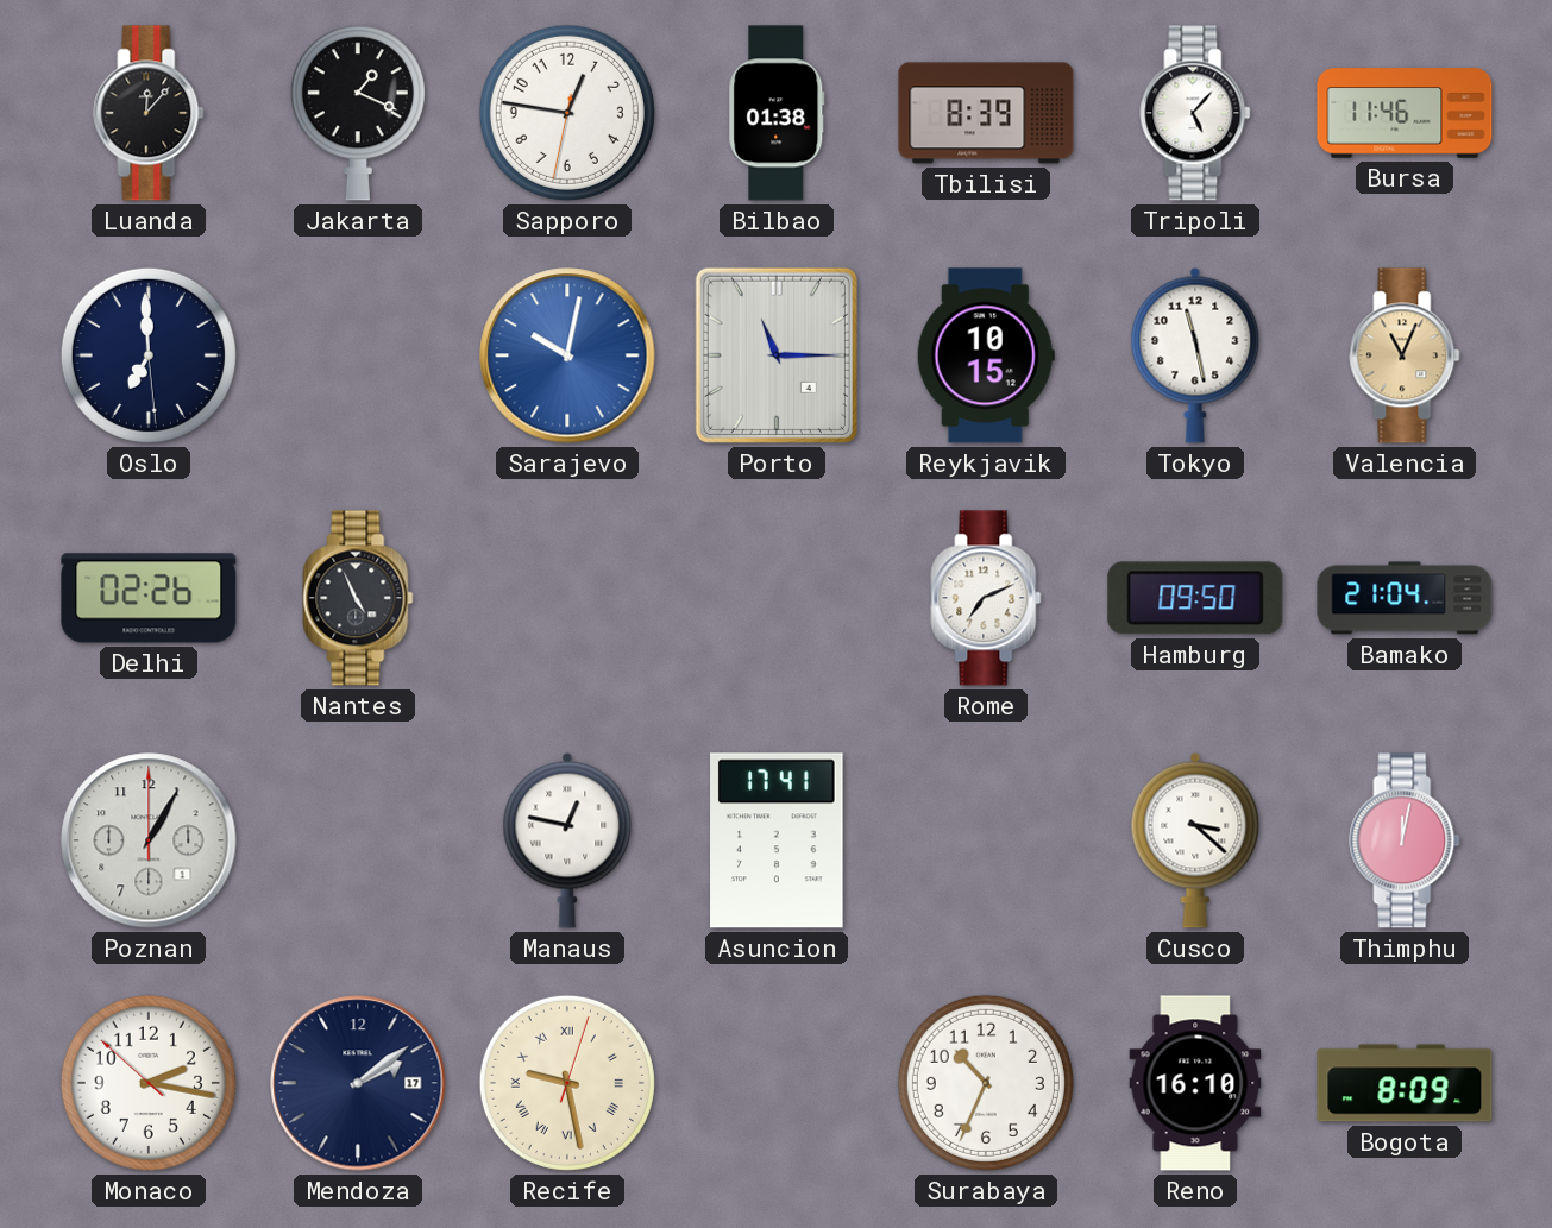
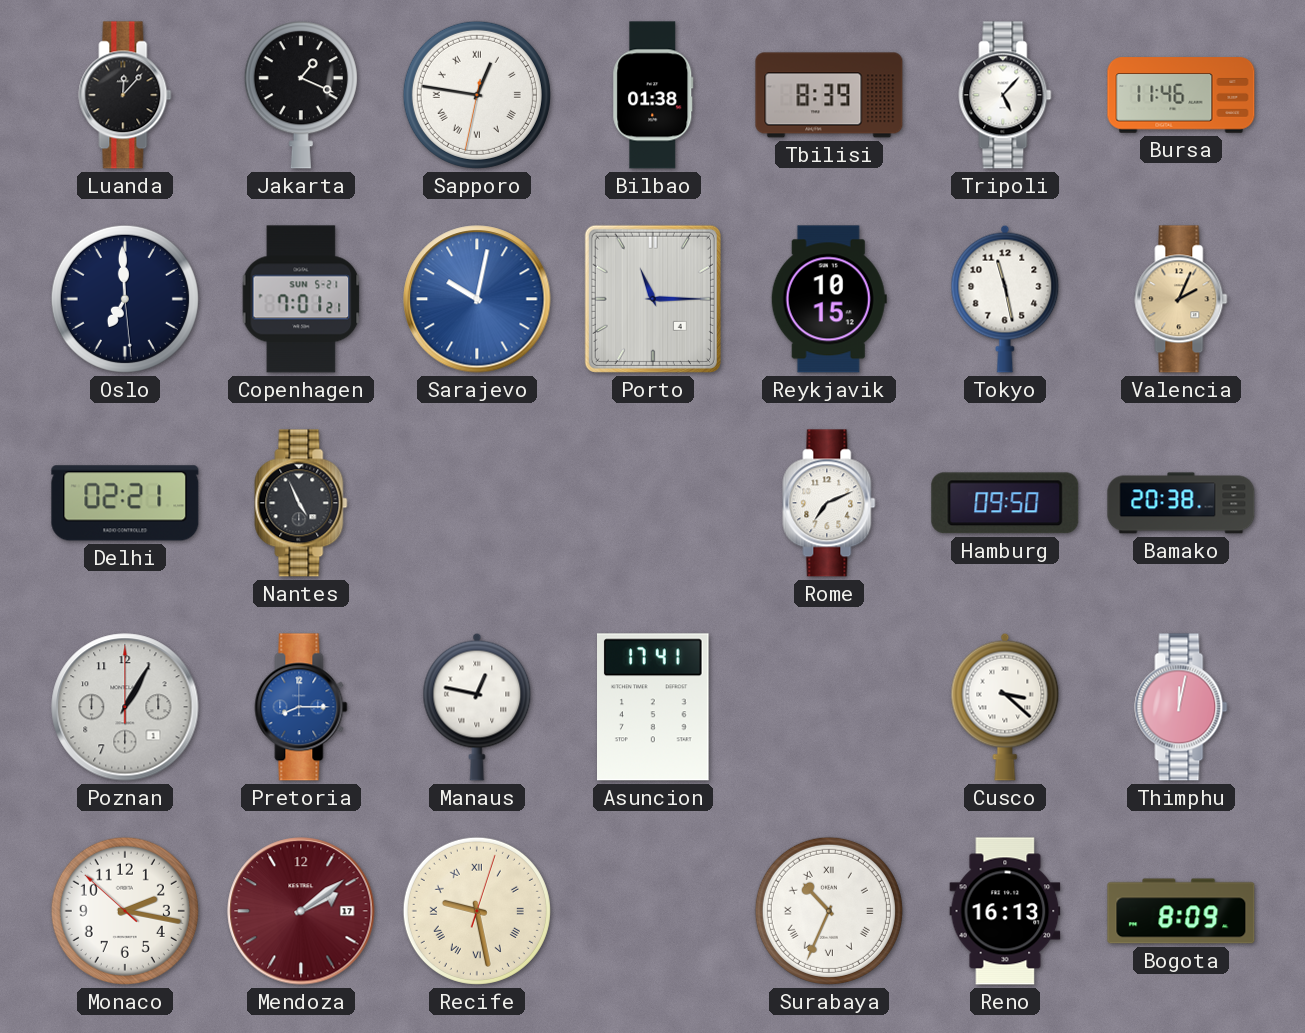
Sapporo numerals: Arabic -> Roman
Copenhagen: none -> 7:01
Valencia: 11:04 -> 2:04
Delhi: 02:26 -> 02:21
Bamako: 21:04 -> 20:38
Pretoria: none -> 8:15
Mendoza dial: navy -> burgundy
Surabaya numerals: Arabic -> Roman
Reno: 16:10 -> 16:13
